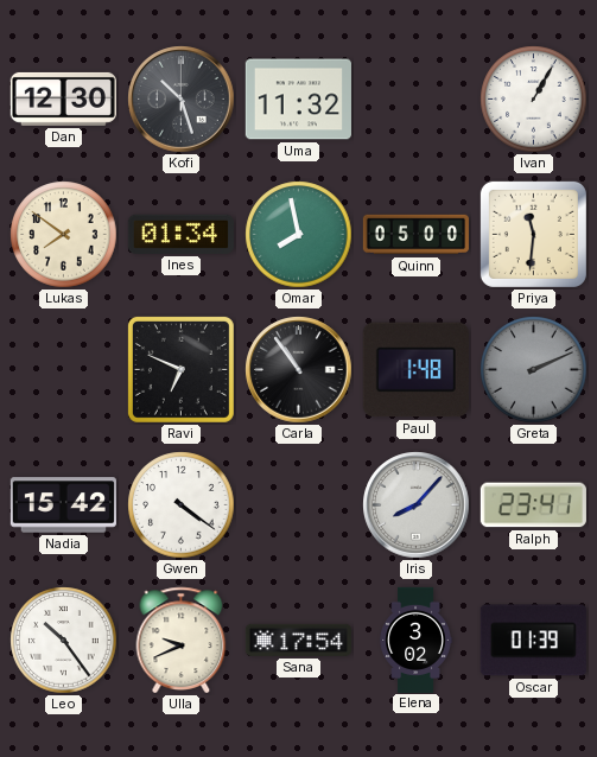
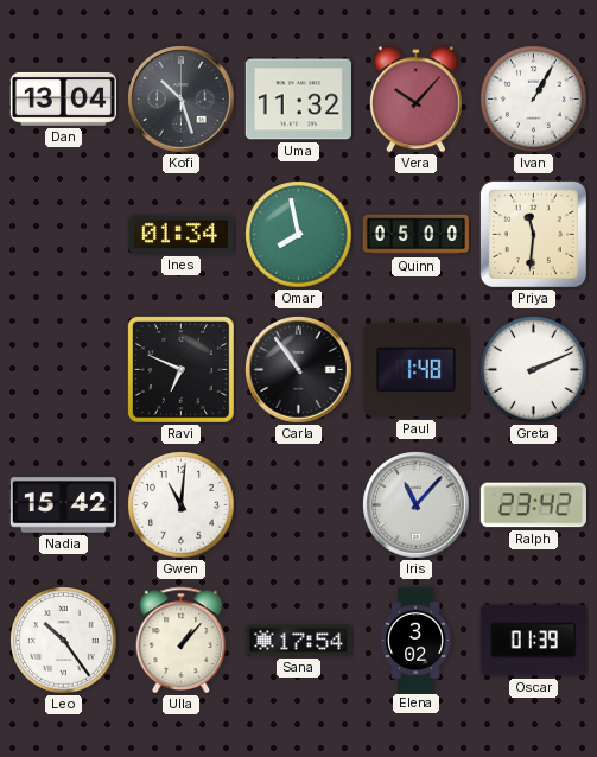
Dan: 12:30 -> 13:04
Vera: none -> 10:07
Lukas: 7:51 -> none
Greta dial: grey -> white
Gwen: 4:21 -> 11:01
Iris: 8:07 -> 11:07
Ralph: 23:41 -> 23:42
Ulla: 9:41 -> 1:07
